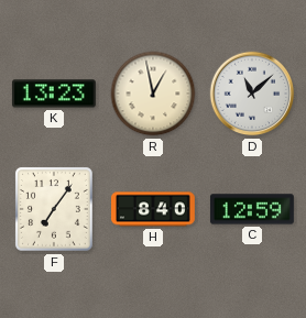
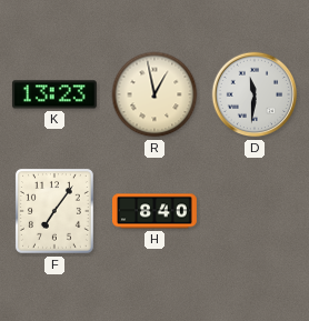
D: 11:08 -> 11:31
C: 12:59 -> none
